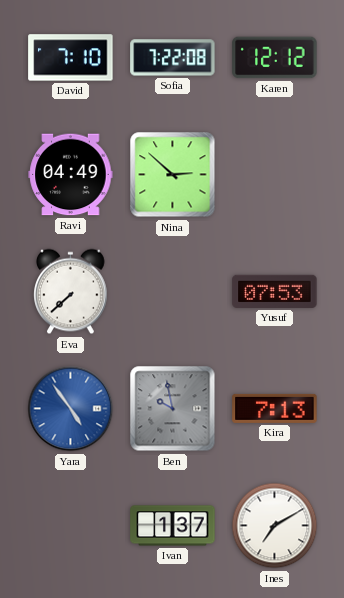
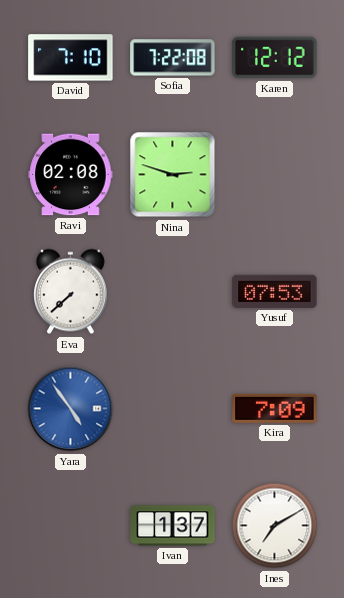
Ravi: 04:49 -> 02:08
Nina: 2:52 -> 2:48
Ben: 9:58 -> none
Kira: 7:13 -> 7:09
